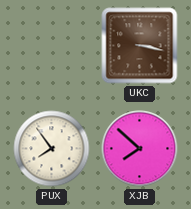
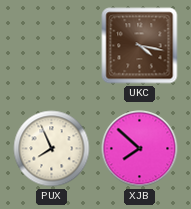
UKC: 3:17 -> 4:17
PUX: 7:54 -> 7:56
